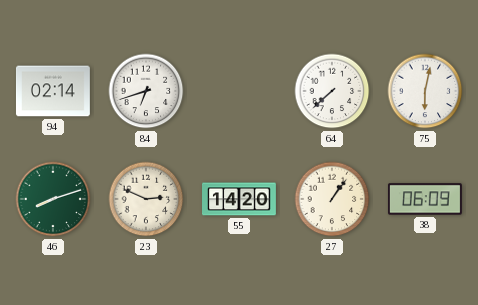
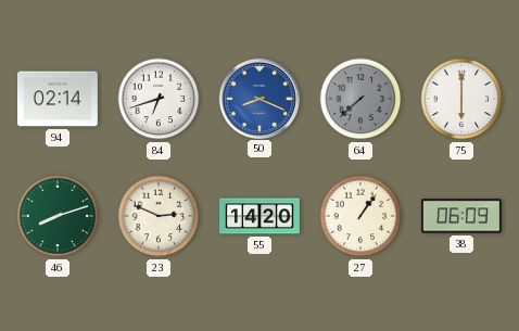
50: none -> 8:19
64 dial: white -> grey
75: 6:02 -> 6:00
